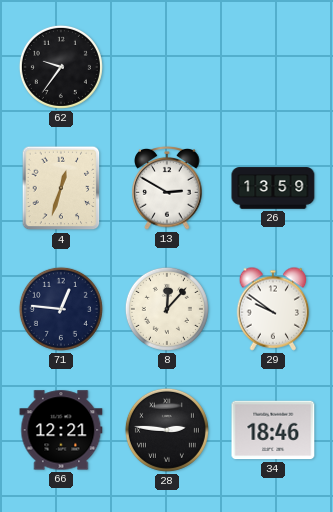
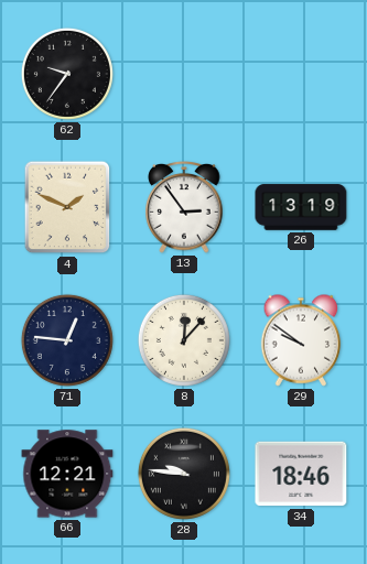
4: 12:33 -> 1:49
13: 2:50 -> 2:54
26: 13:59 -> 13:19
28: 2:46 -> 9:46
